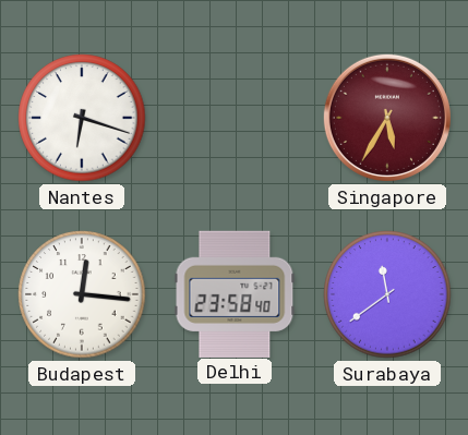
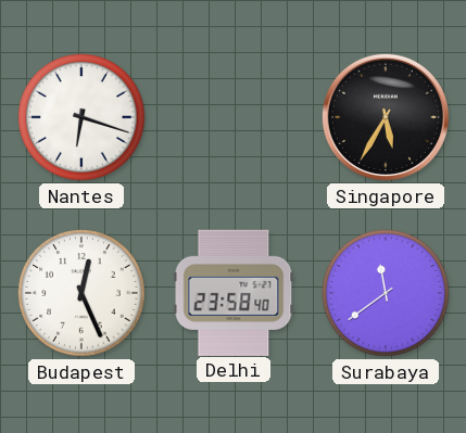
Singapore dial: burgundy -> black
Budapest: 12:16 -> 12:26
